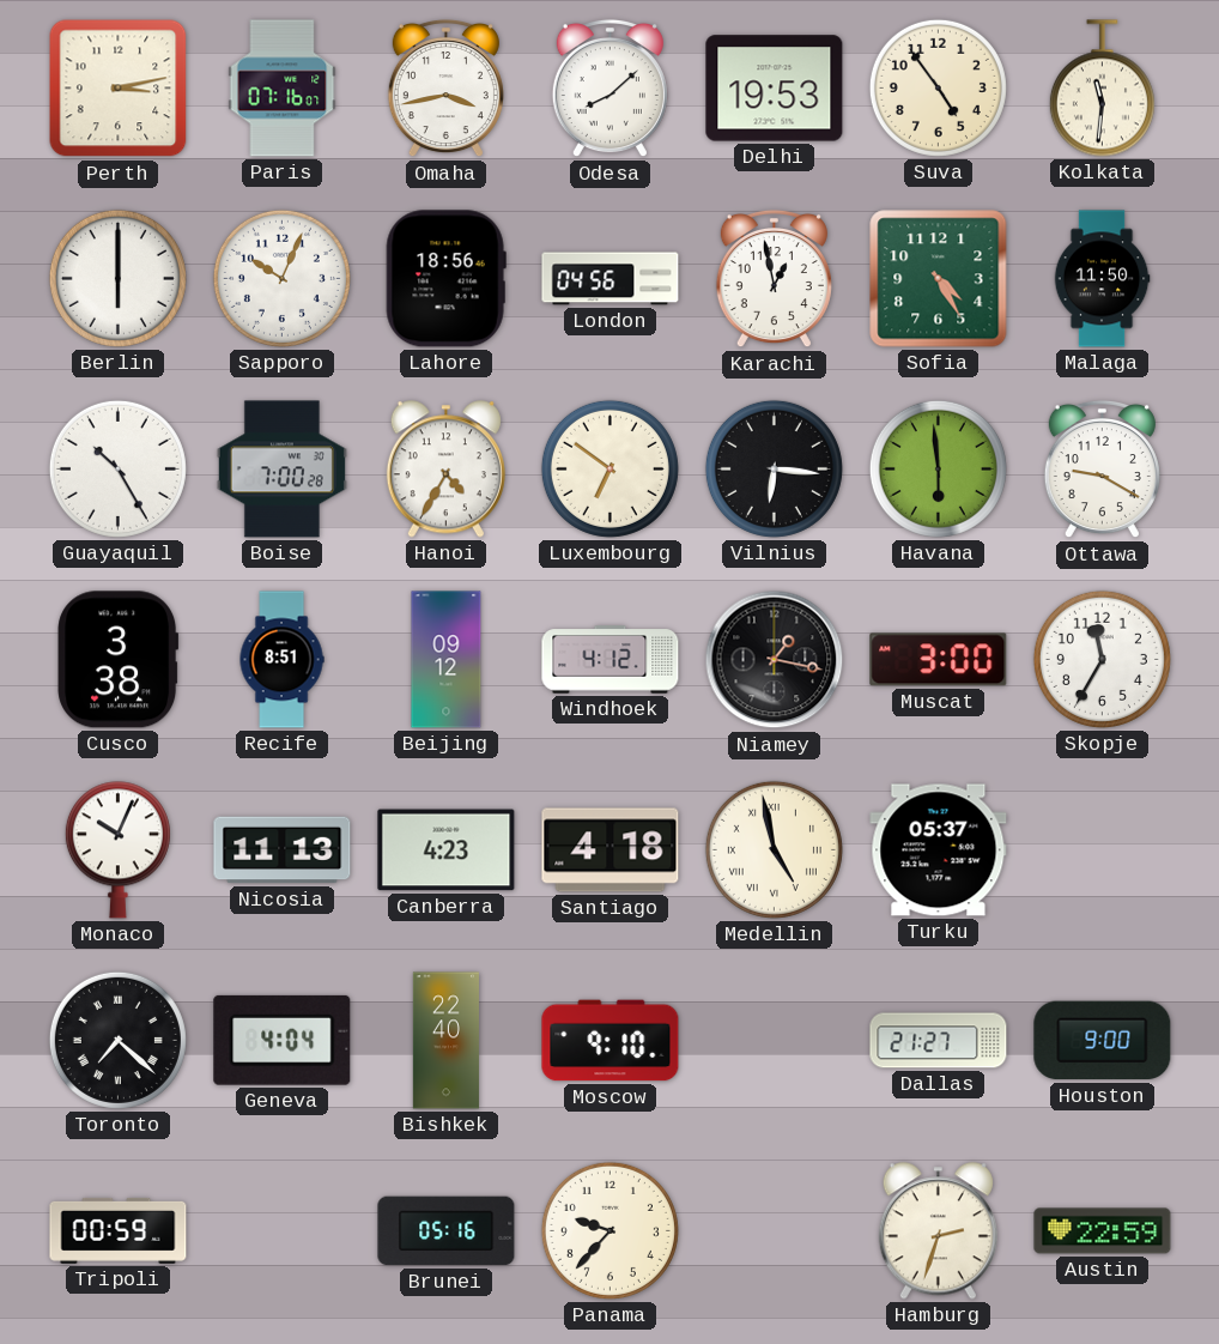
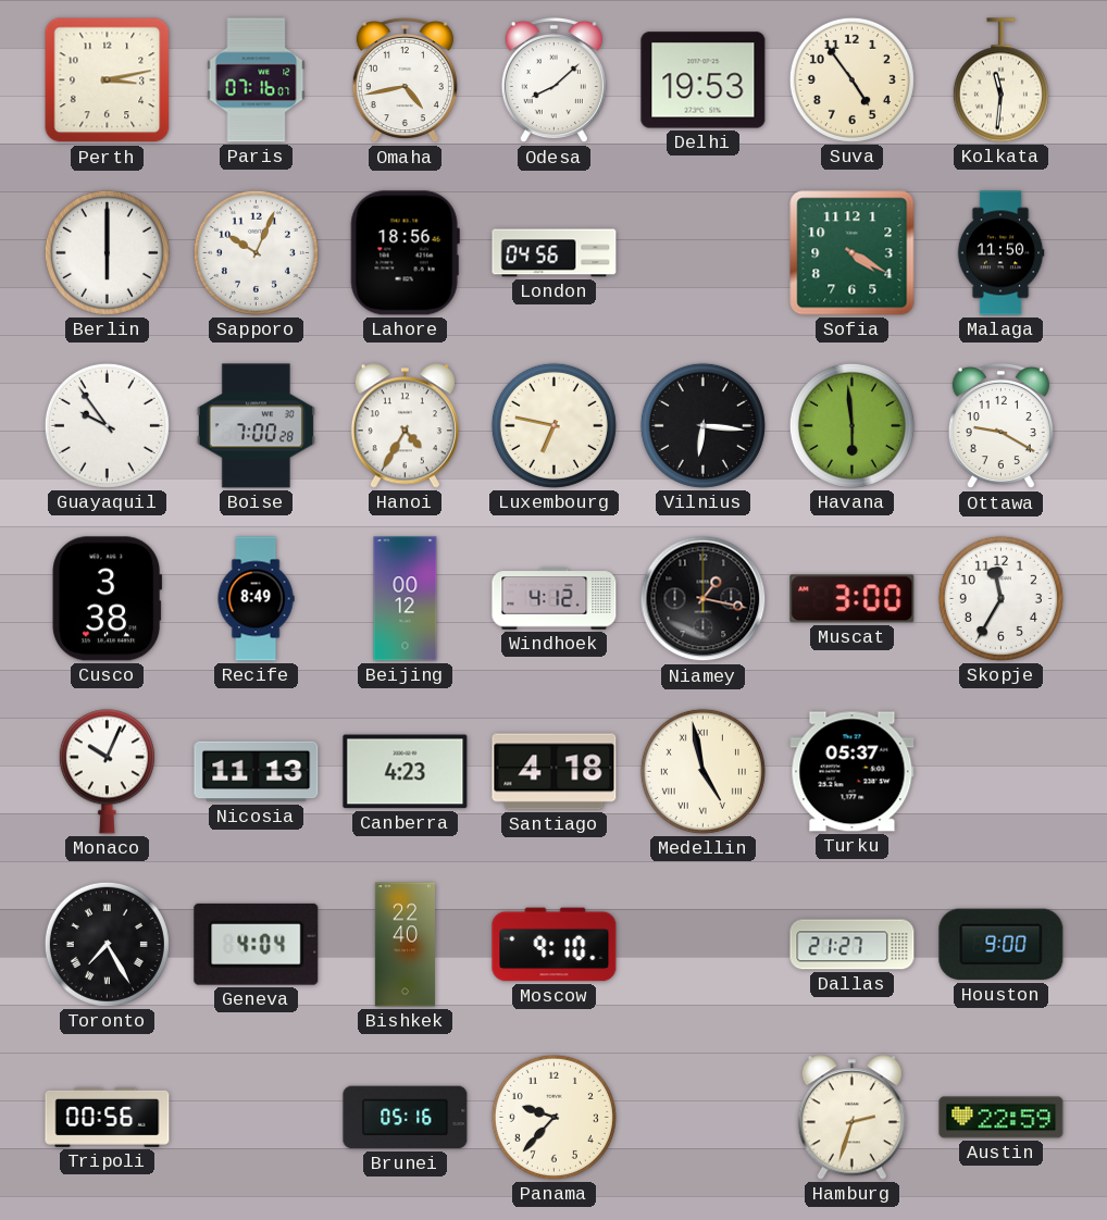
Omaha: 3:43 -> 4:43
Karachi: 12:58 -> none
Sofia: 4:25 -> 4:20
Guayaquil: 10:25 -> 9:54
Luxembourg: 6:51 -> 6:47
Recife: 8:51 -> 8:49
Beijing: 09:12 -> 00:12
Toronto: 7:22 -> 7:25
Tripoli: 00:59 -> 00:56
